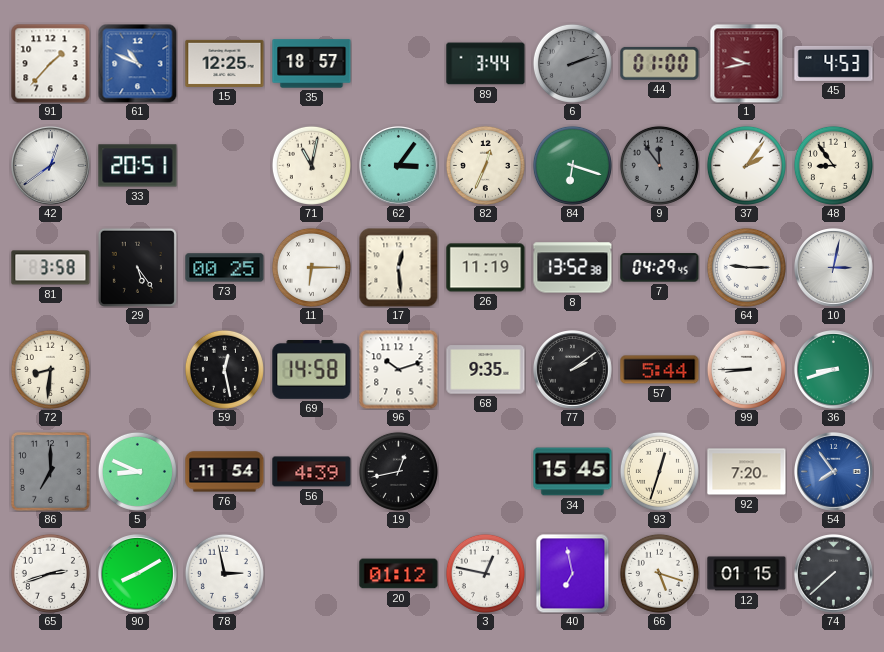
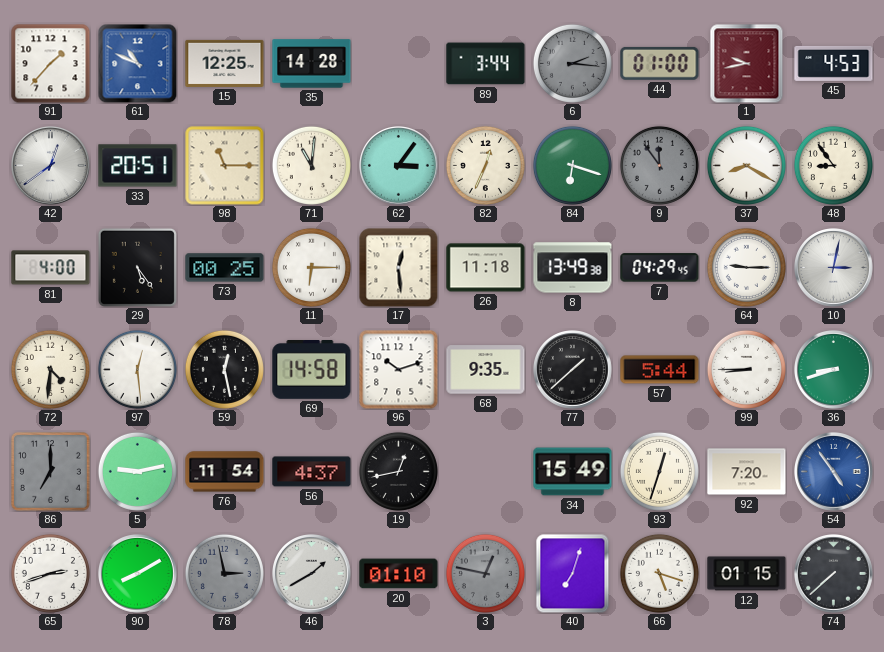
35: 18:57 -> 14:28
6: 2:12 -> 2:16
98: none -> 11:15
71: 11:02 -> 11:01
37: 2:06 -> 8:20
81: 3:58 -> 4:00
26: 11:19 -> 11:18
8: 13:52 -> 13:49
72: 8:31 -> 4:31
97: none -> 12:29
77: 2:09 -> 1:38
5: 8:49 -> 9:13
56: 4:39 -> 4:37
34: 15:45 -> 15:49
54: 7:54 -> 4:54
78 dial: white -> grey
46: none -> 1:40
20: 01:12 -> 01:10
3 dial: white -> grey
40: 6:58 -> 7:03
